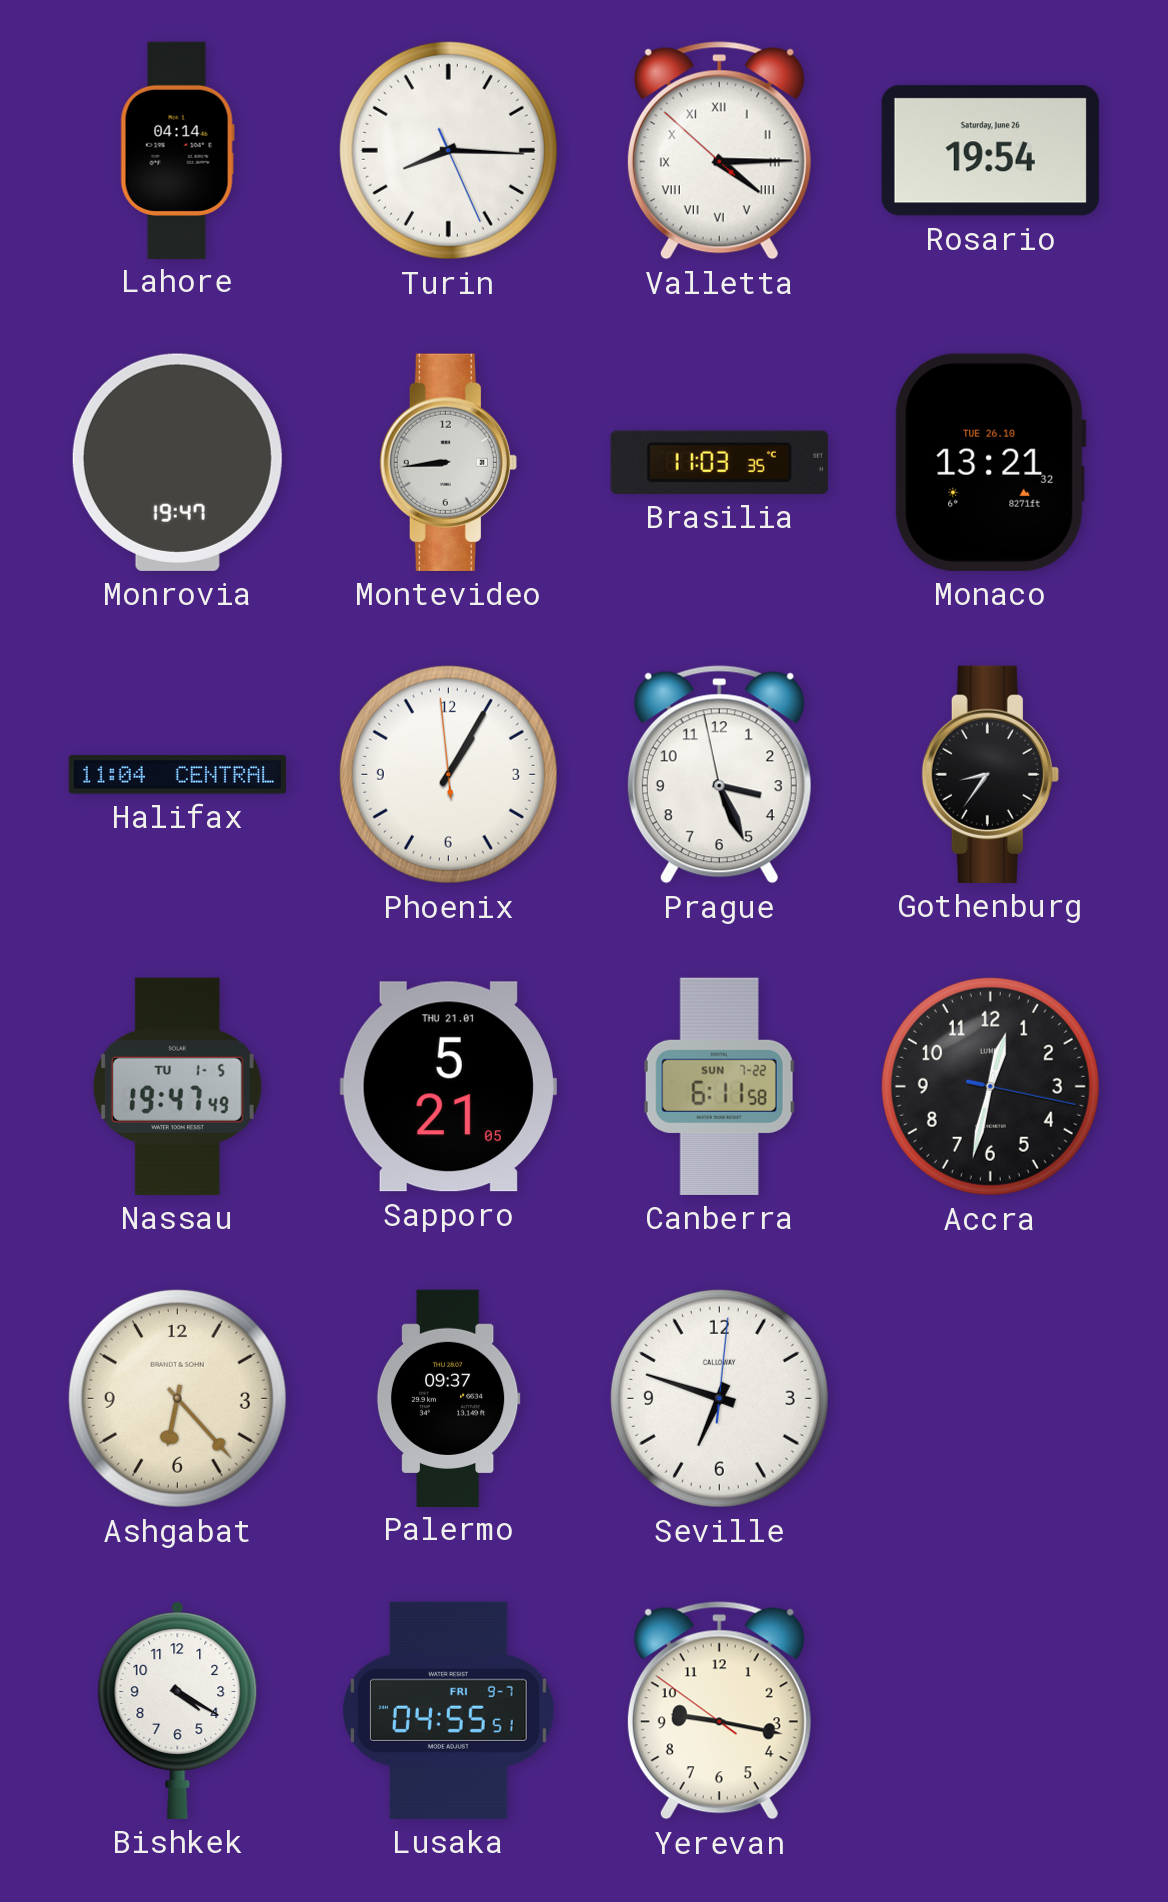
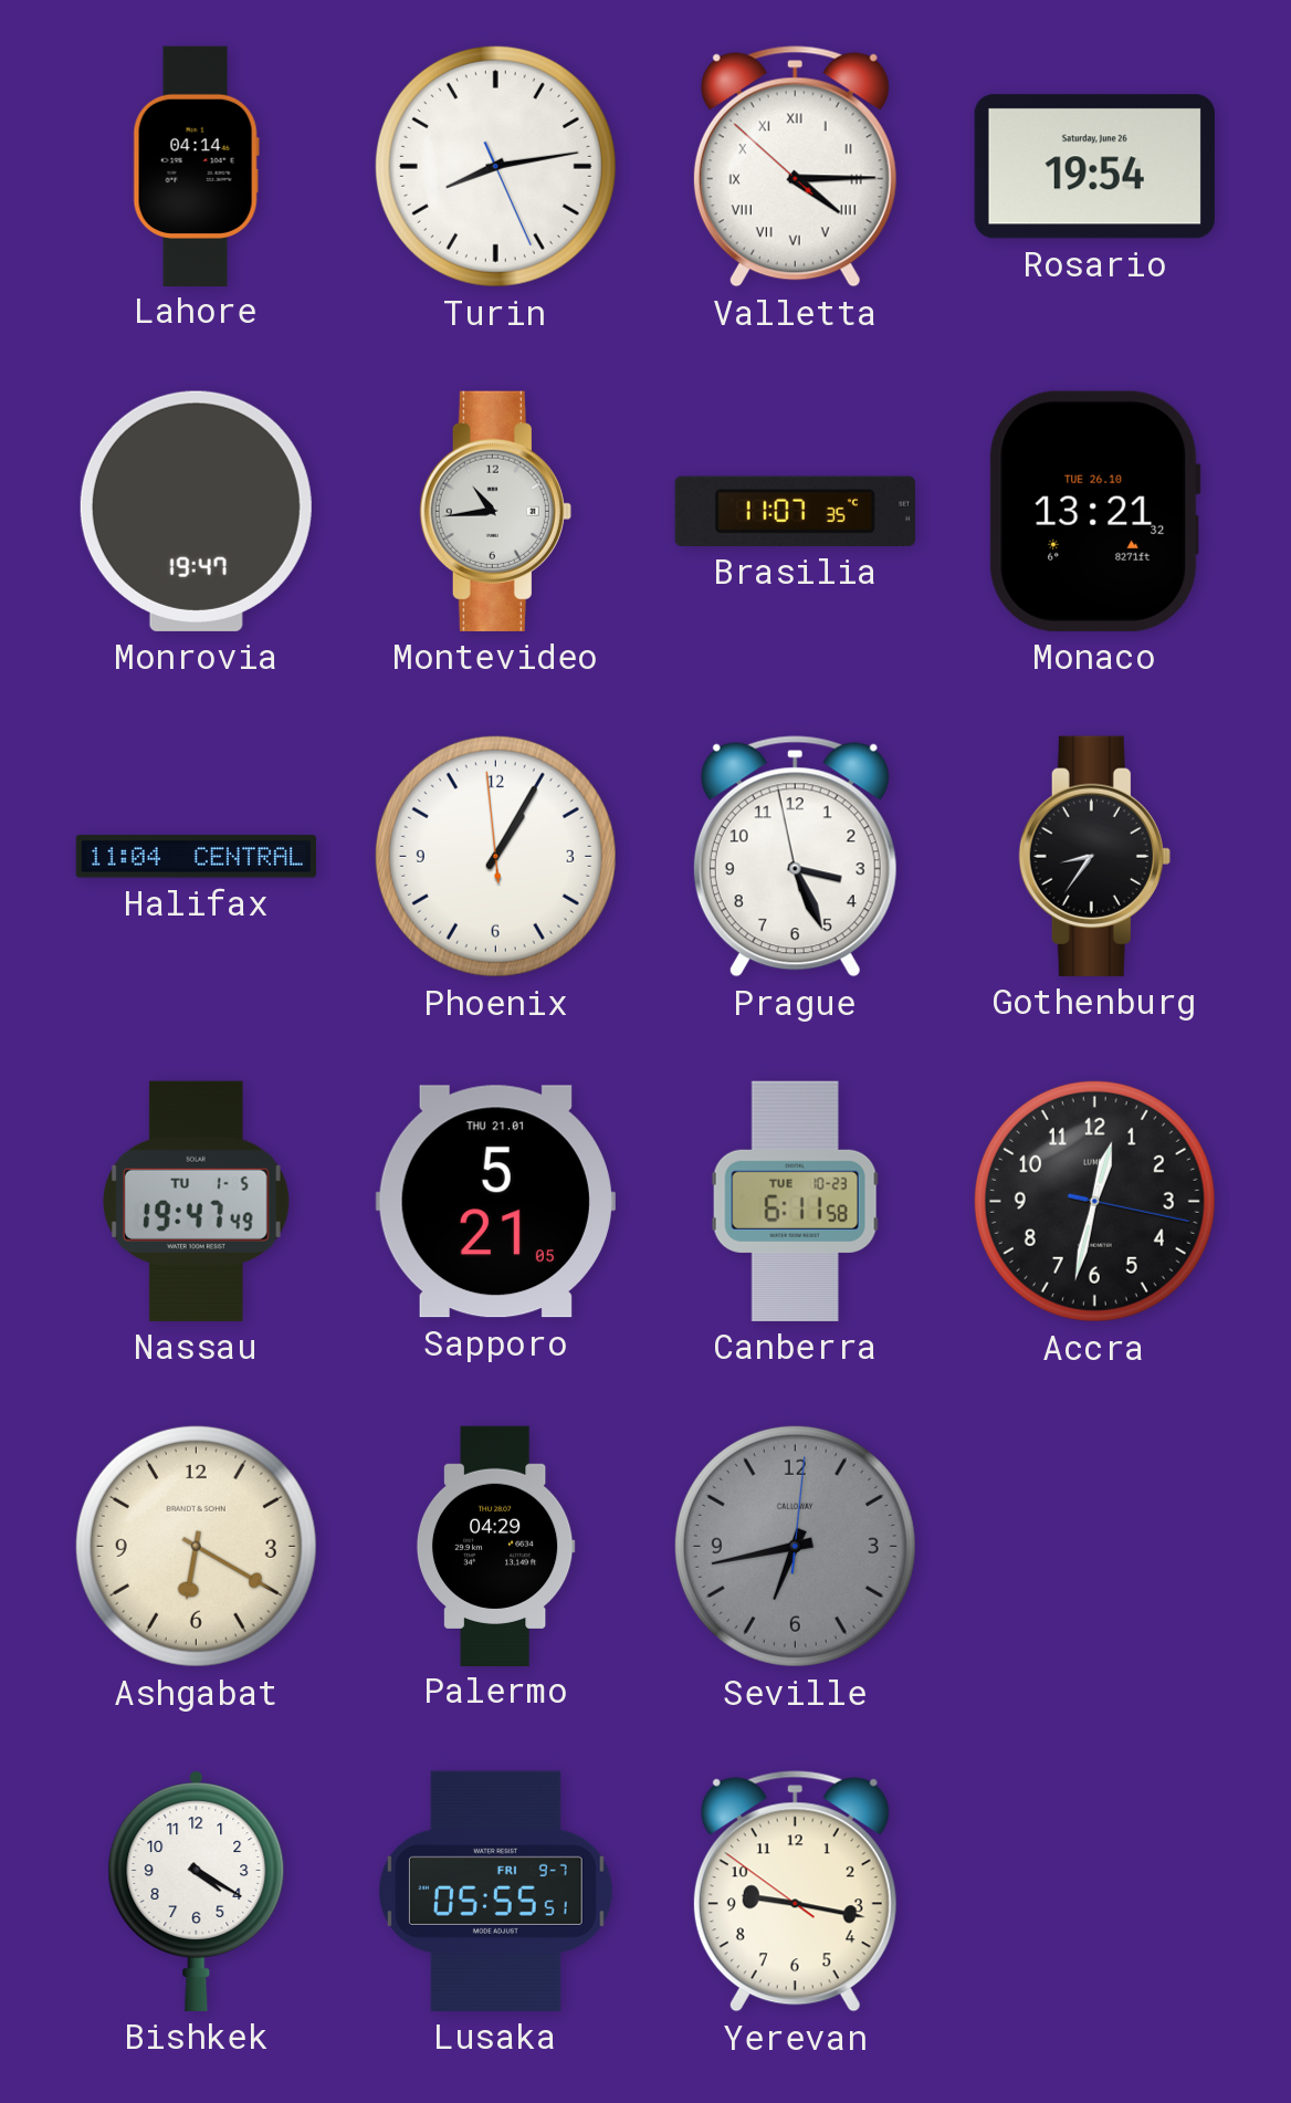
Turin: 8:15 -> 8:13
Montevideo: 8:44 -> 10:44
Brasilia: 11:03 -> 11:07
Canberra date: SUN 7-22 -> TUE 10-23
Ashgabat: 6:23 -> 6:20
Palermo: 09:37 -> 04:29
Seville: 6:48 -> 6:43
Seville dial: white -> grey
Lusaka: 04:55 -> 05:55
